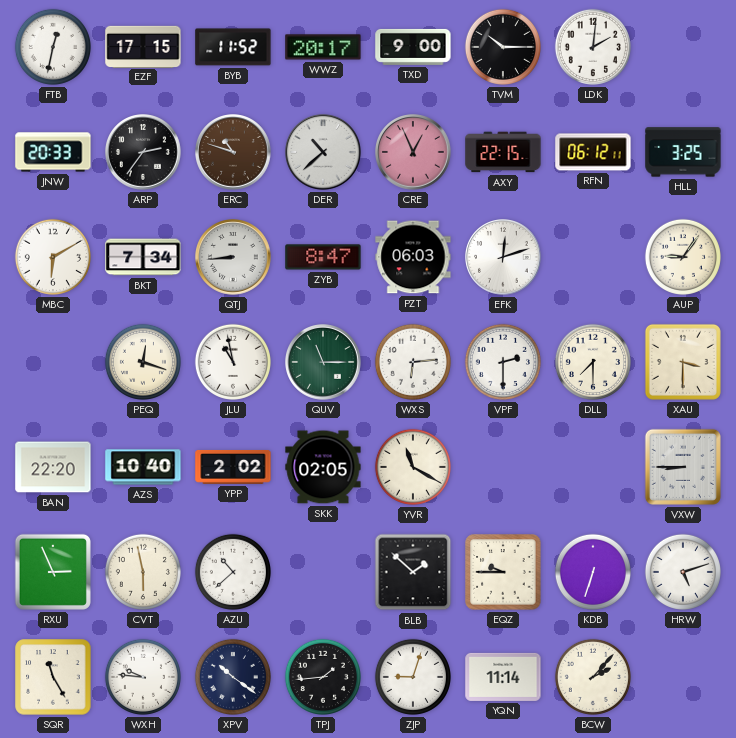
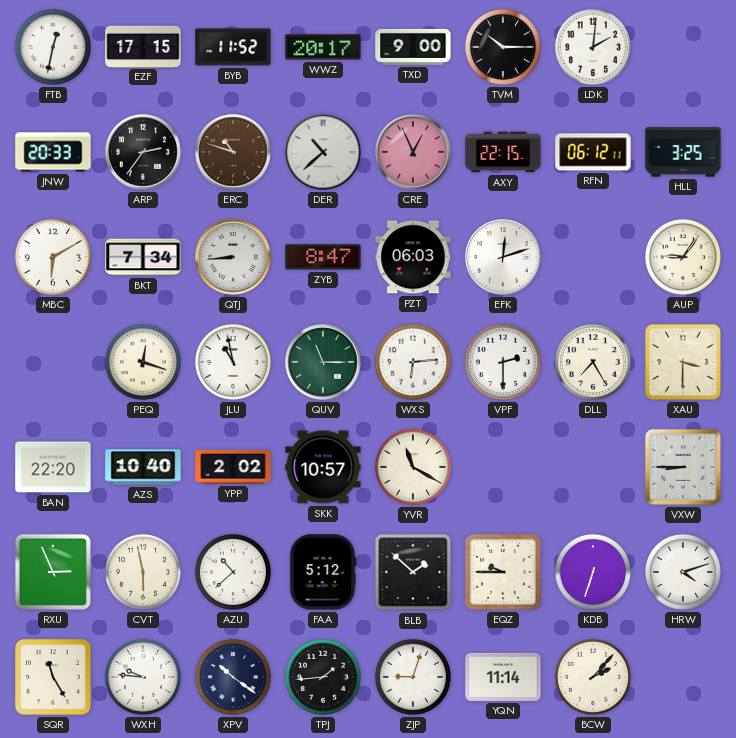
DLL: 7:30 -> 7:25
SKK: 02:05 -> 10:57
FAA: none -> 5:12
HRW: 5:12 -> 4:12
